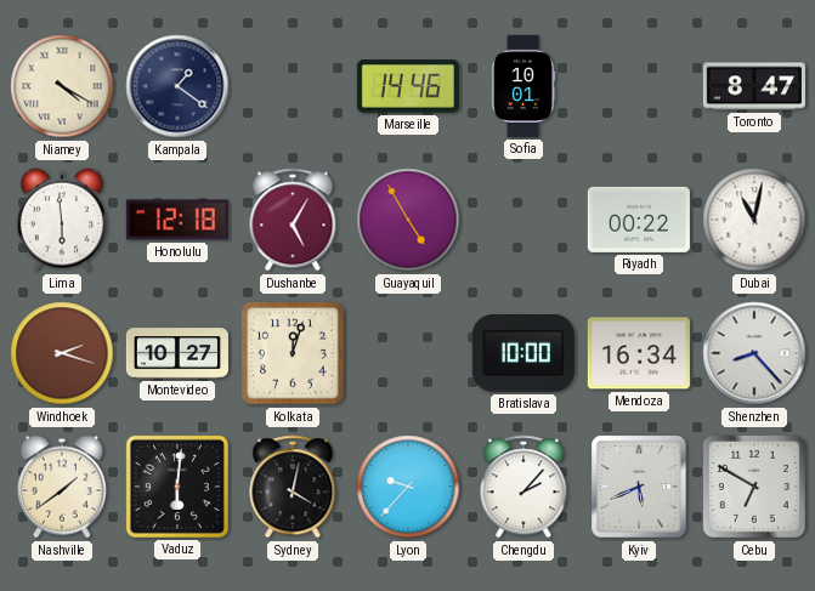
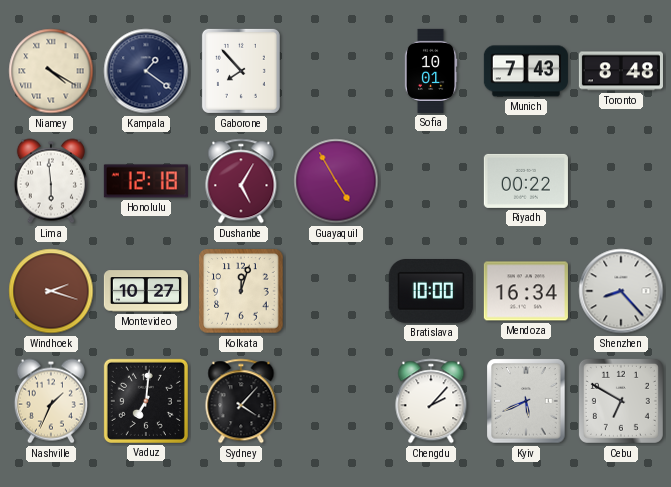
Gaborone: none -> 7:53
Marseille: 14:46 -> none
Munich: none -> 7:43
Toronto: 8:47 -> 8:48
Dubai: 11:02 -> none
Nashville: 1:39 -> 1:34
Vaduz: 6:01 -> 7:01
Sydney: 4:02 -> 4:07
Lyon: 9:37 -> none
